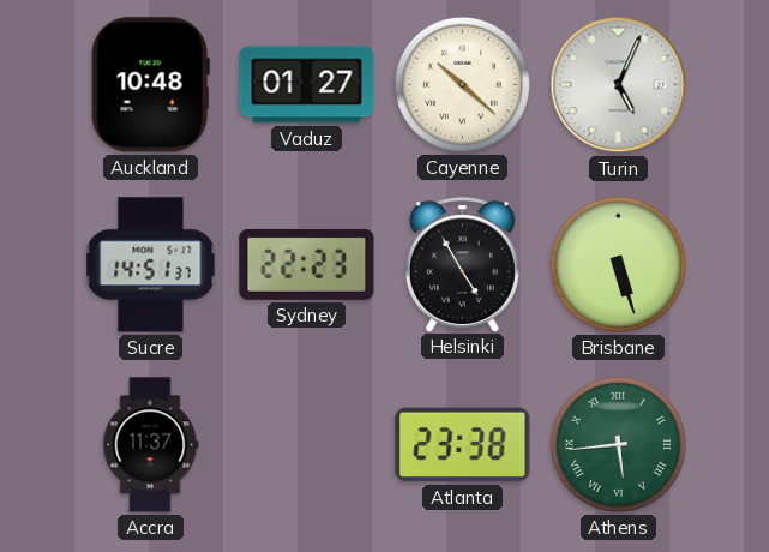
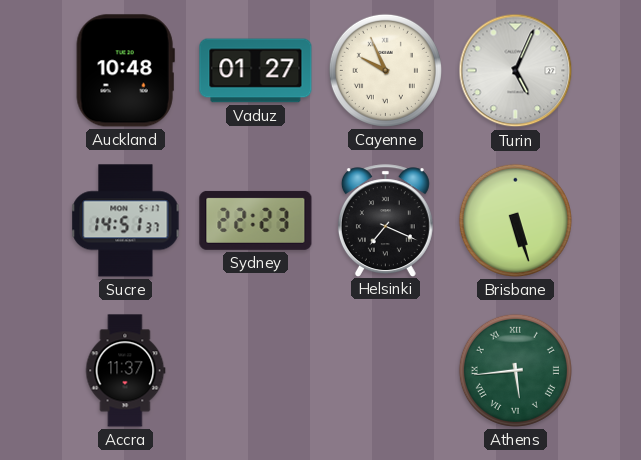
Cayenne: 10:22 -> 9:56
Helsinki: 4:55 -> 7:19
Atlanta: 23:38 -> none
